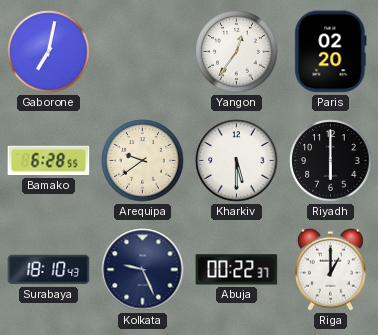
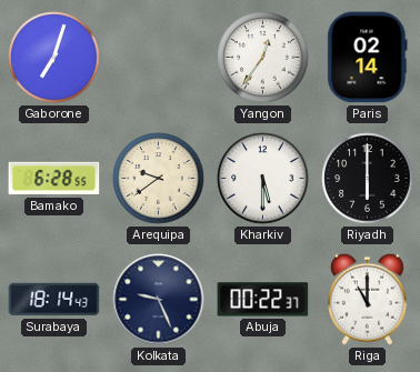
Gaborone: 7:02 -> 7:03
Paris: 02:20 -> 02:14
Surabaya: 18:10 -> 18:14
Riga: 1:00 -> 11:00
